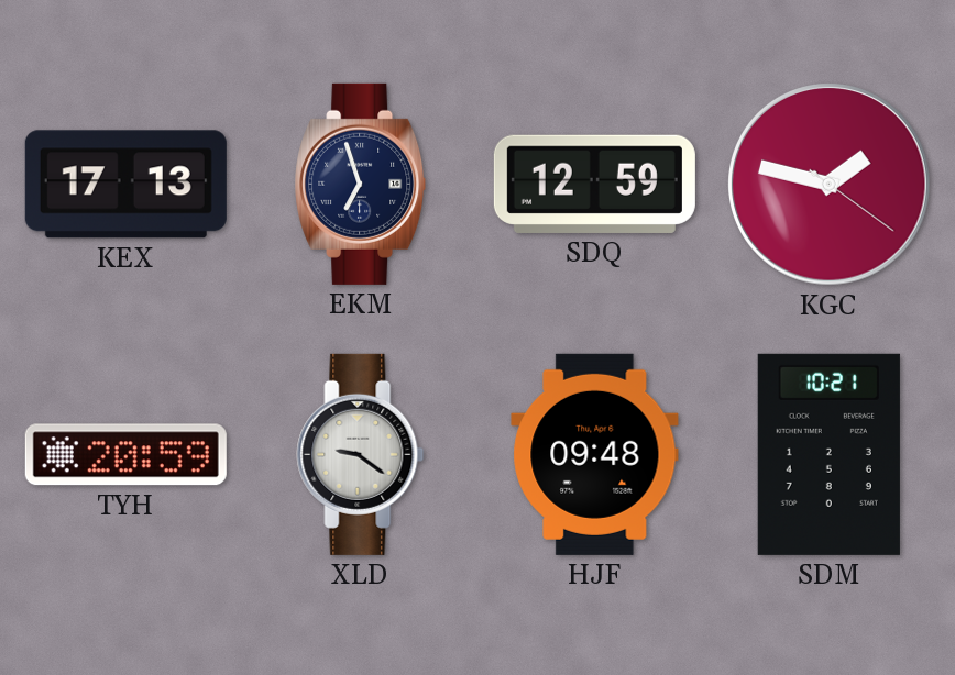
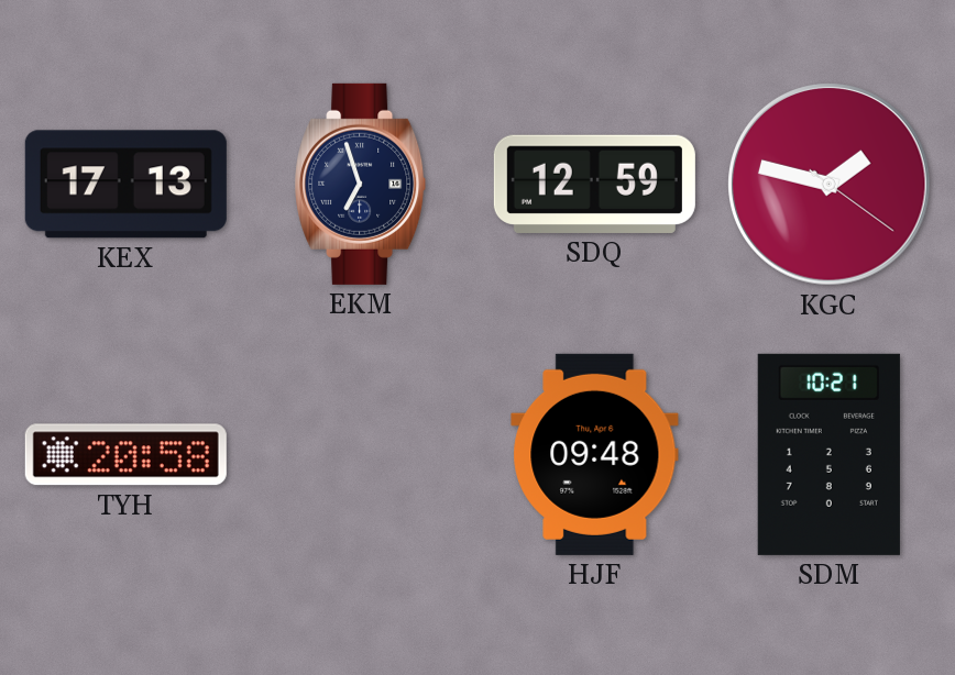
TYH: 20:59 -> 20:58
XLD: 9:21 -> none
